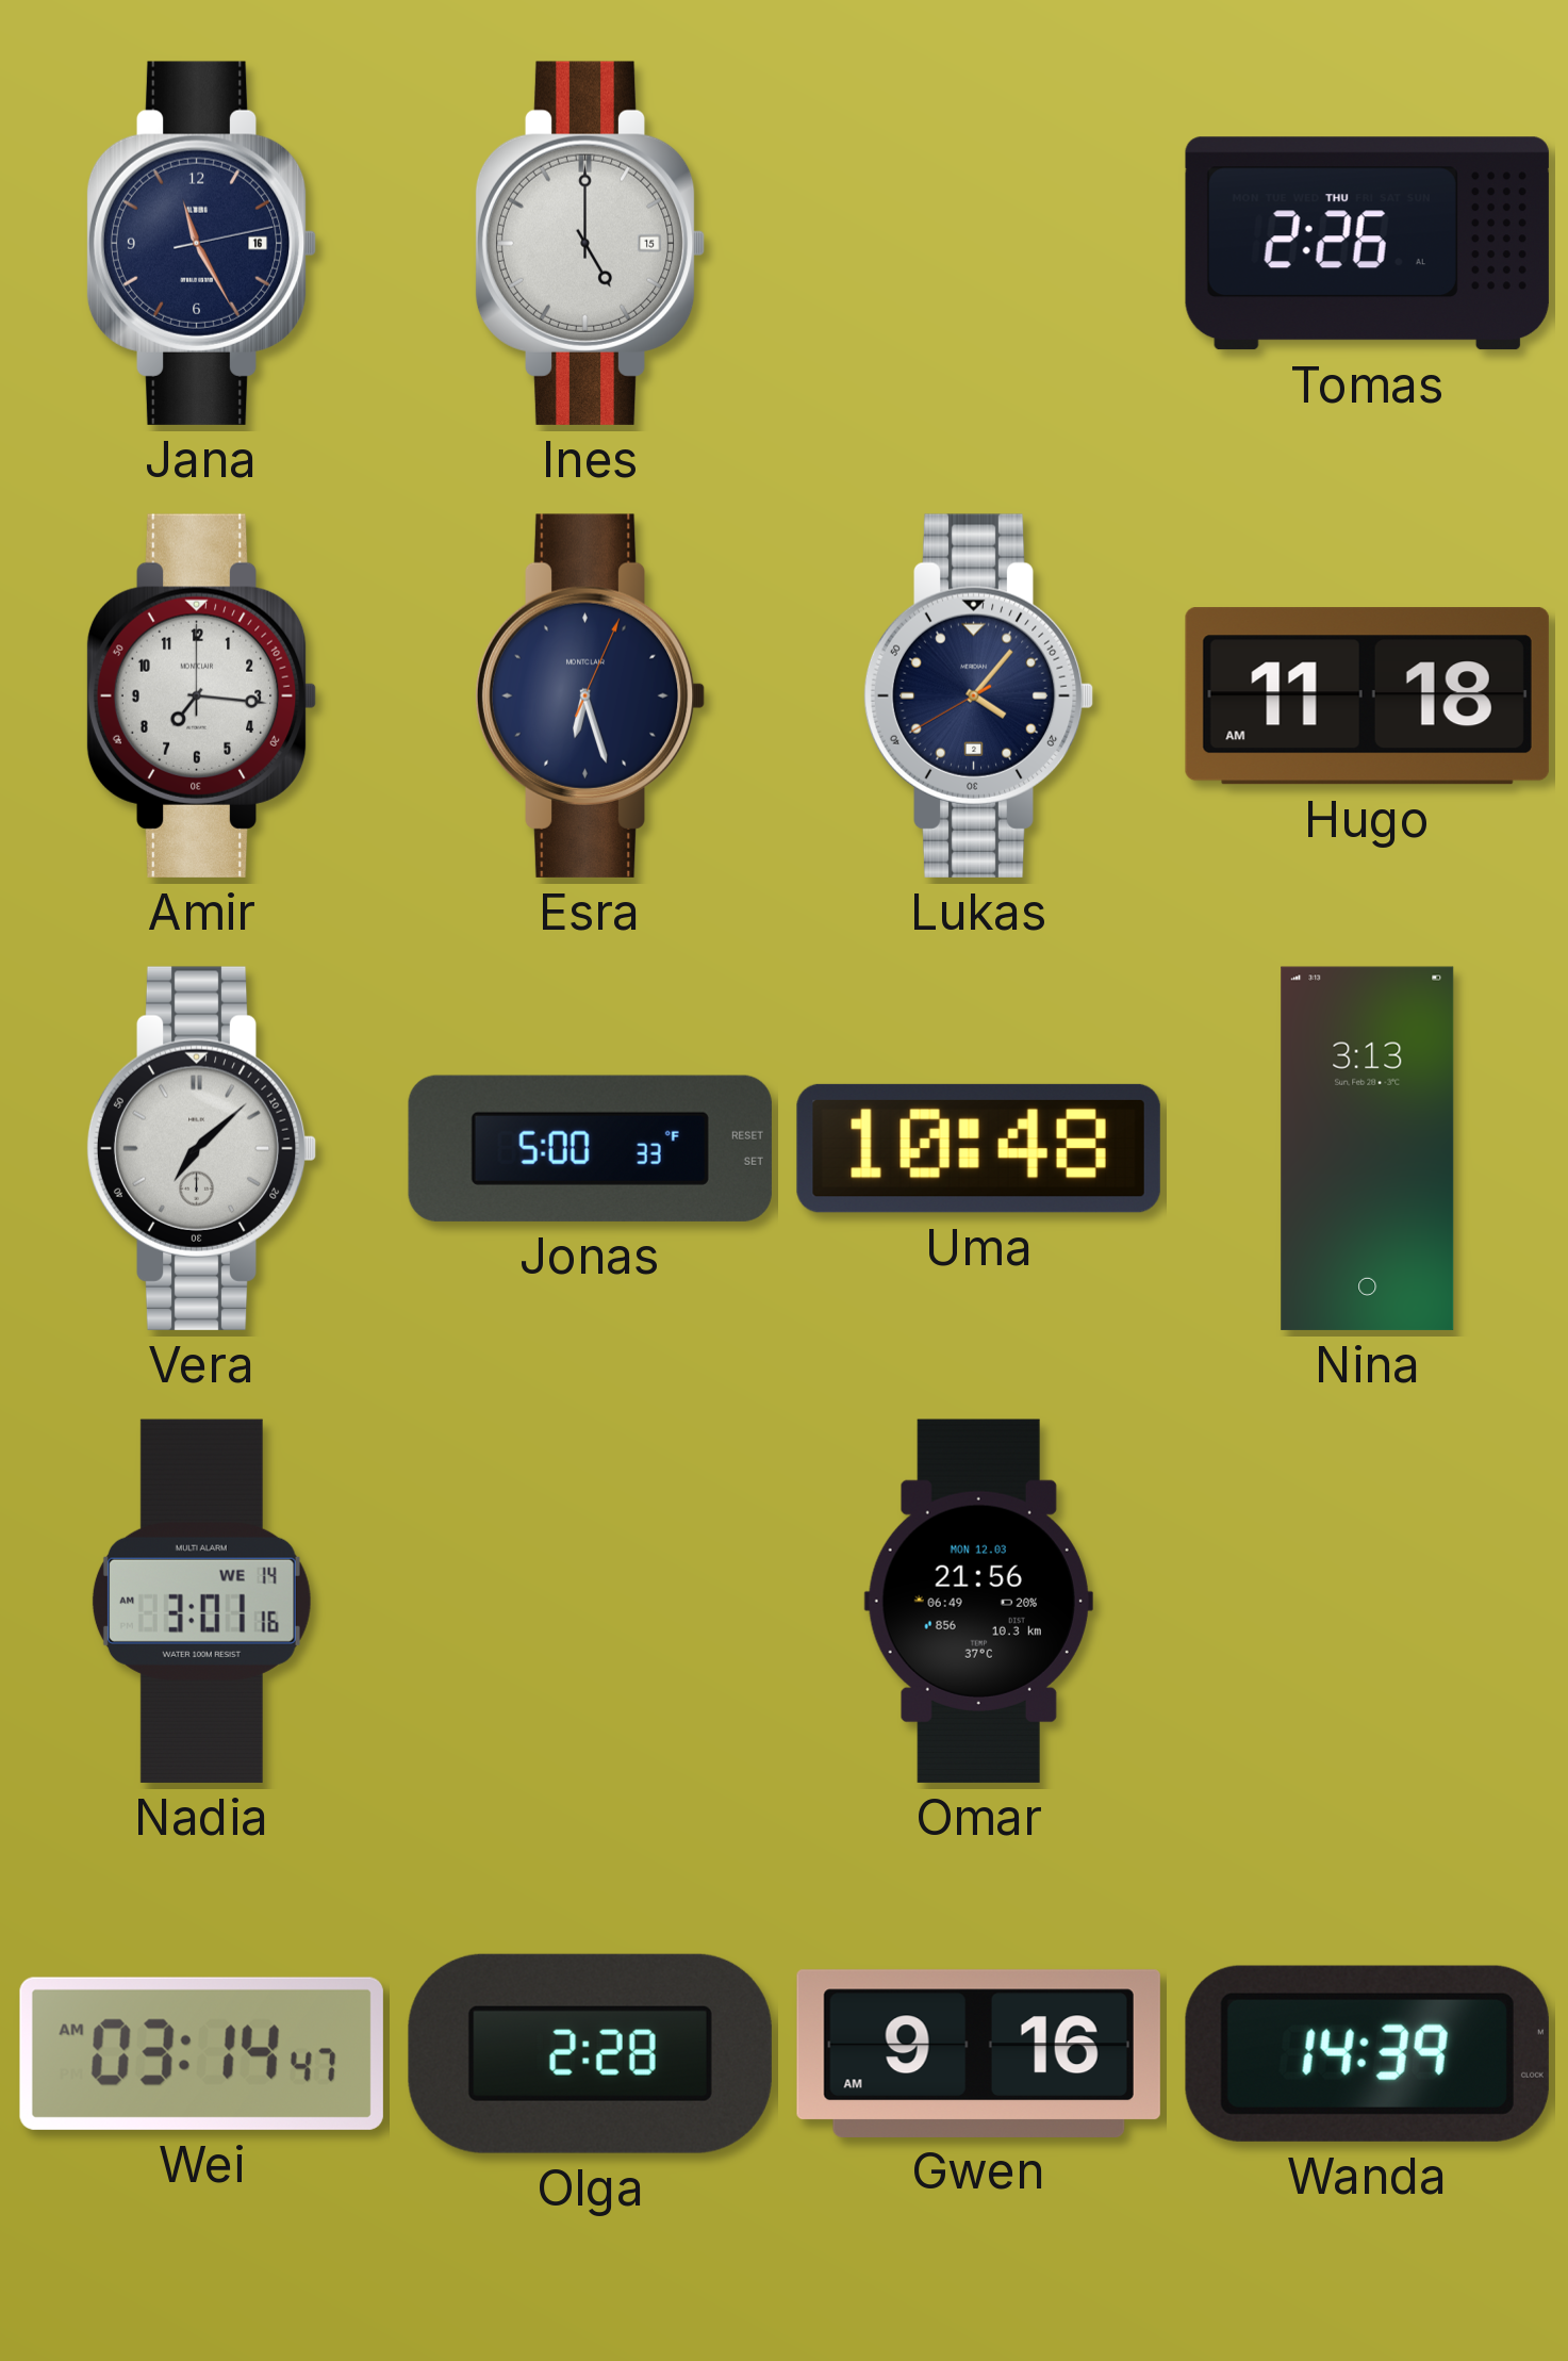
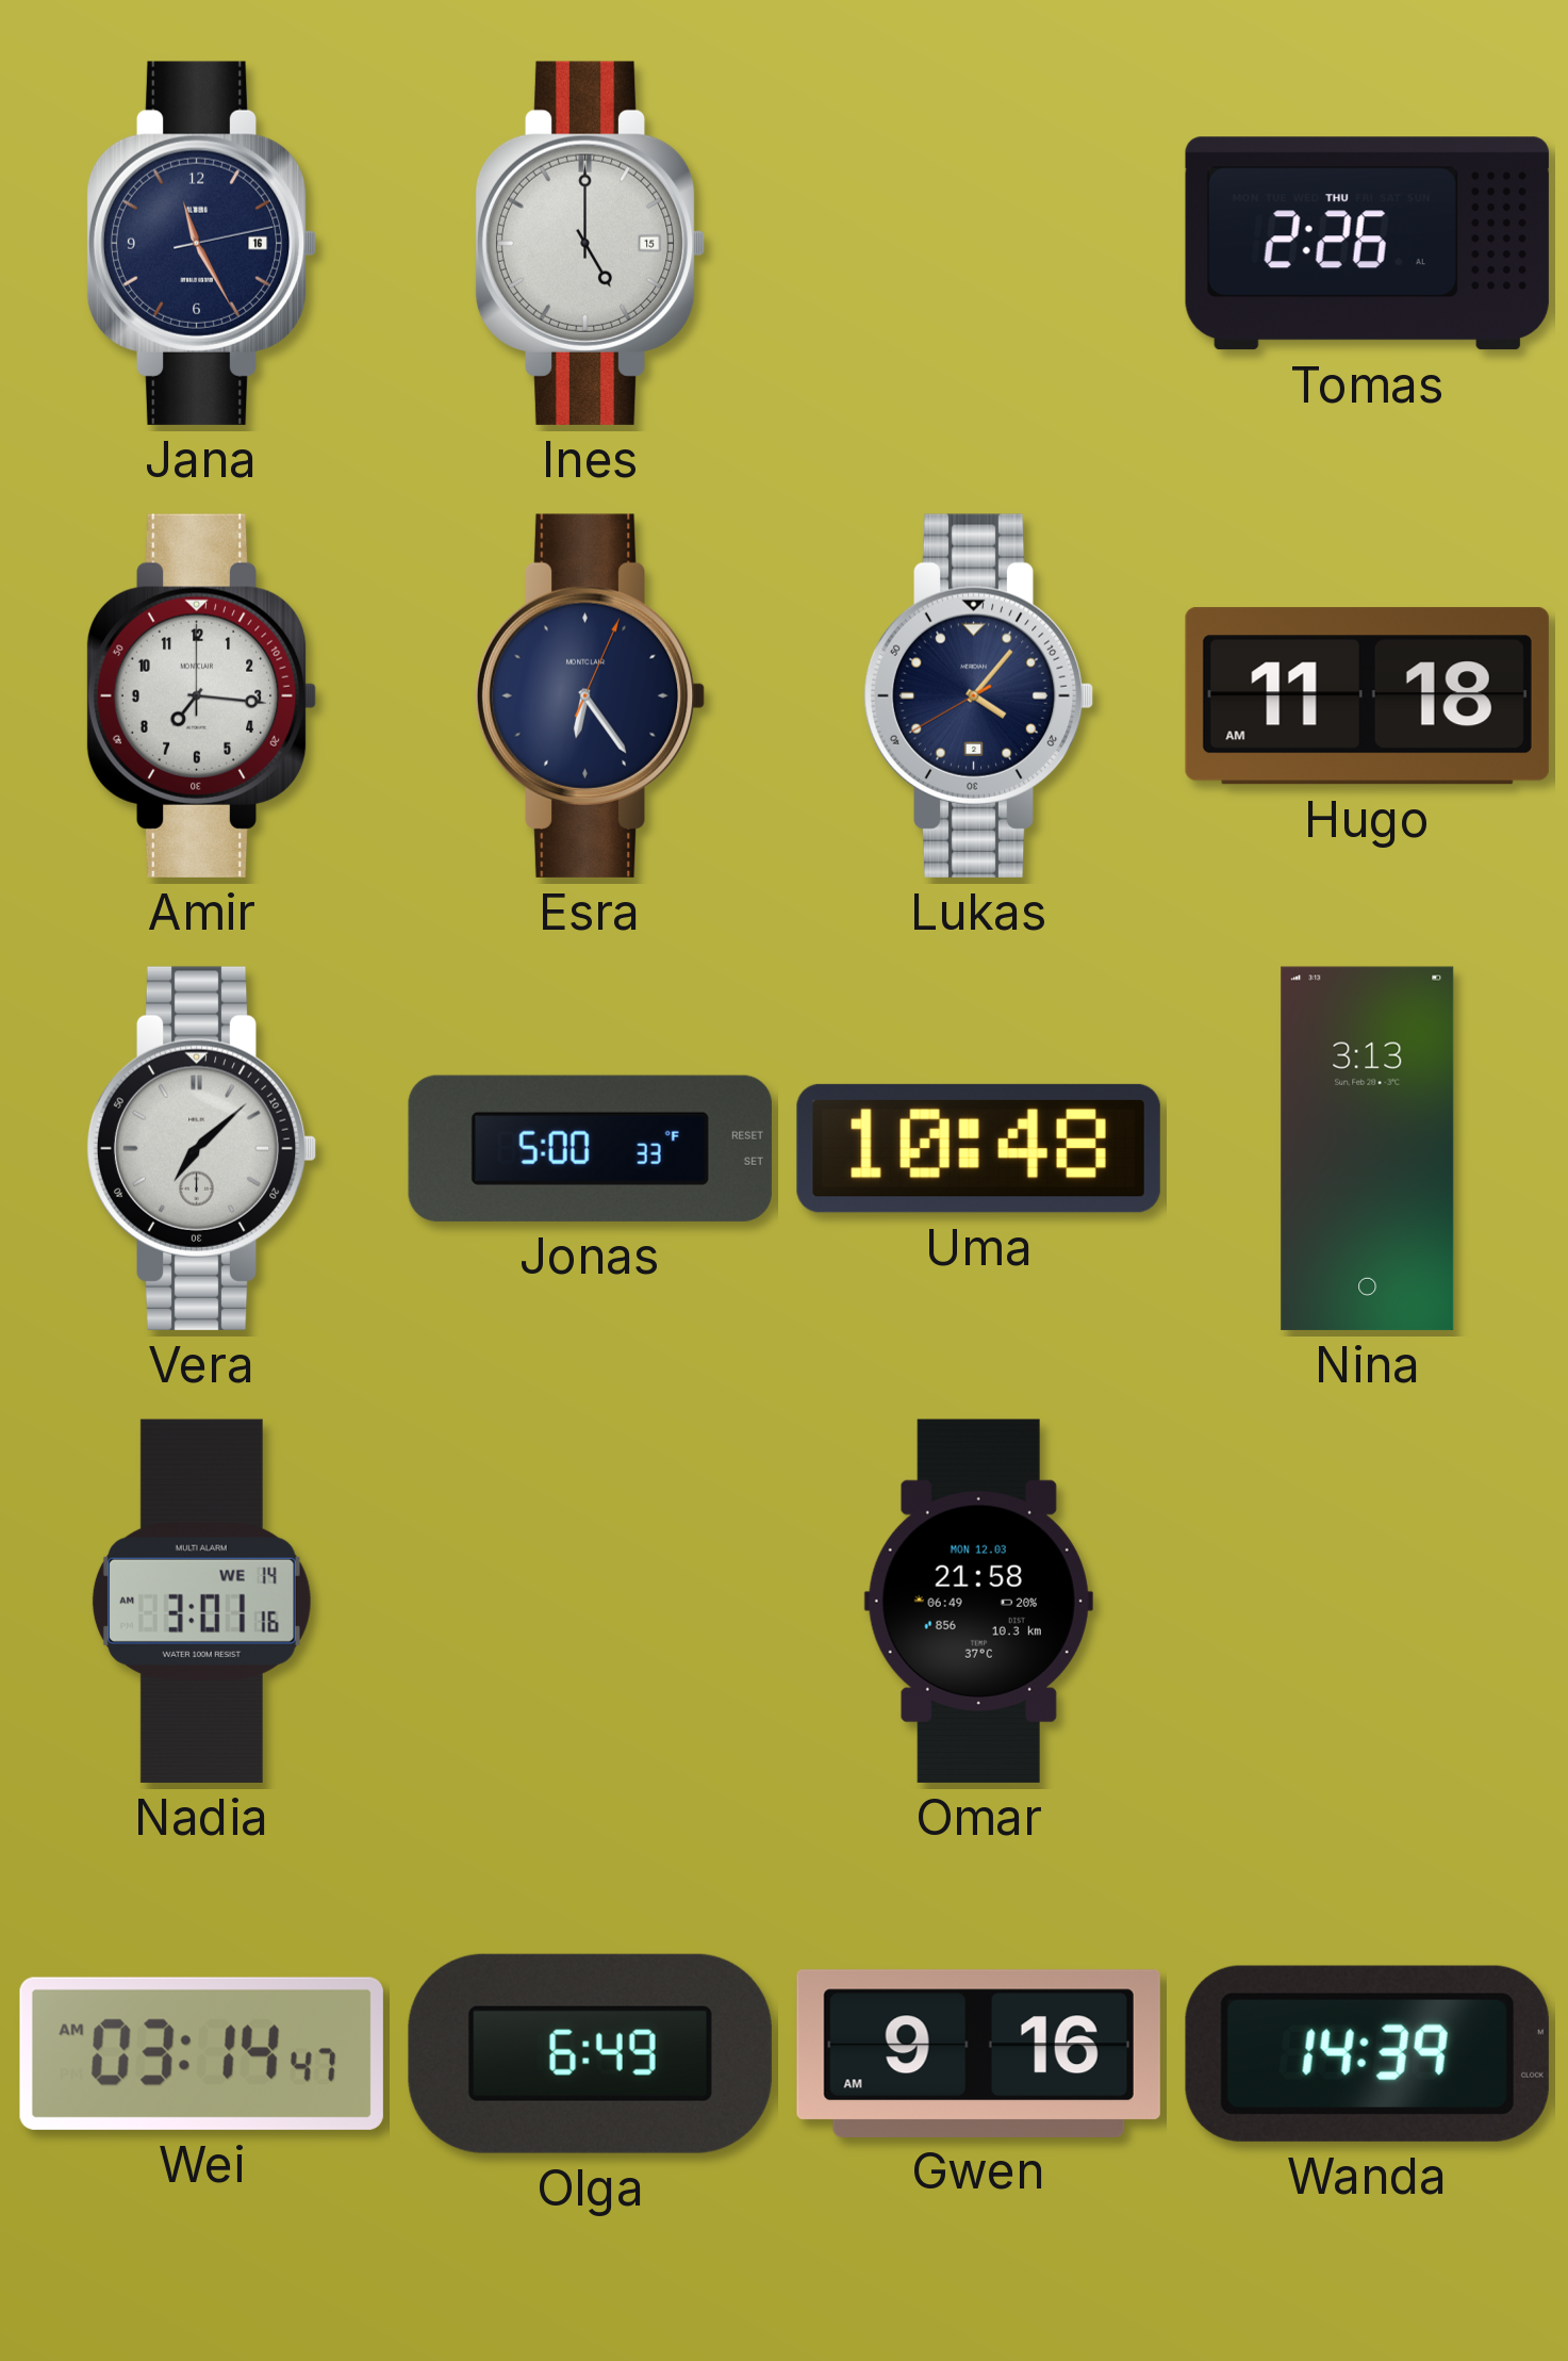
Esra: 6:27 -> 6:24
Omar: 21:56 -> 21:58
Olga: 2:28 -> 6:49
